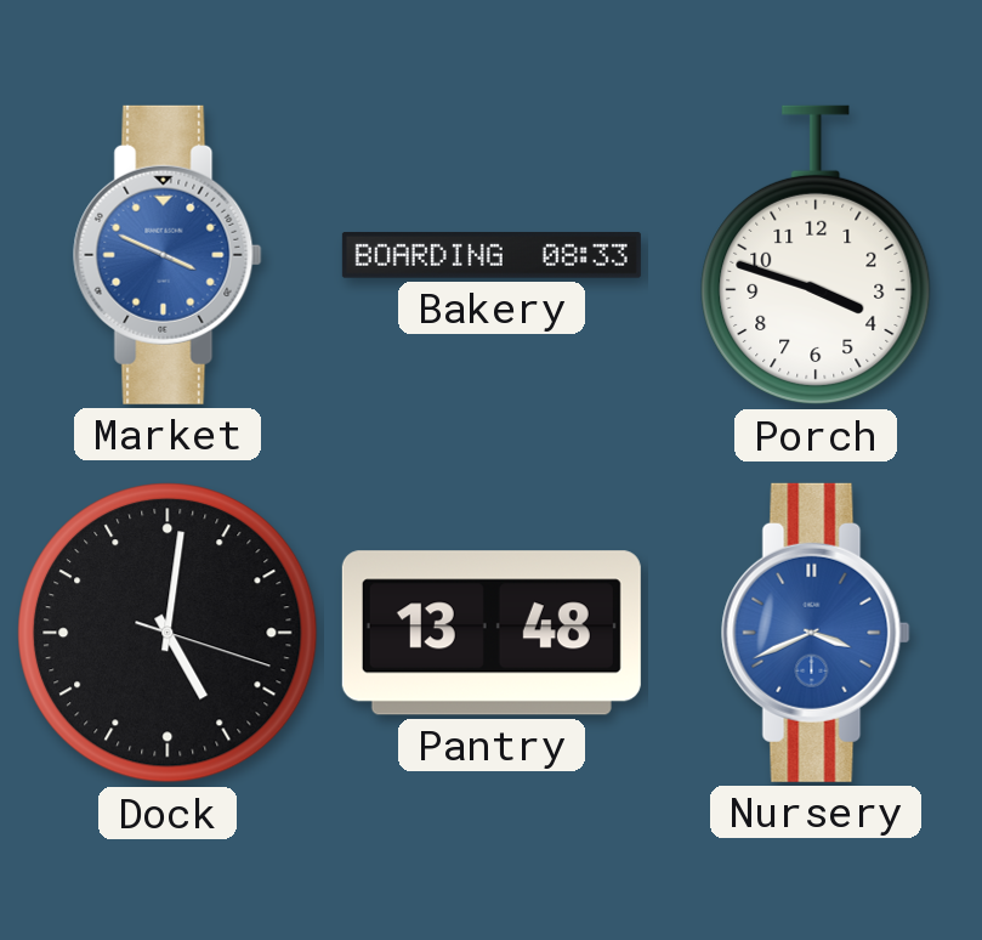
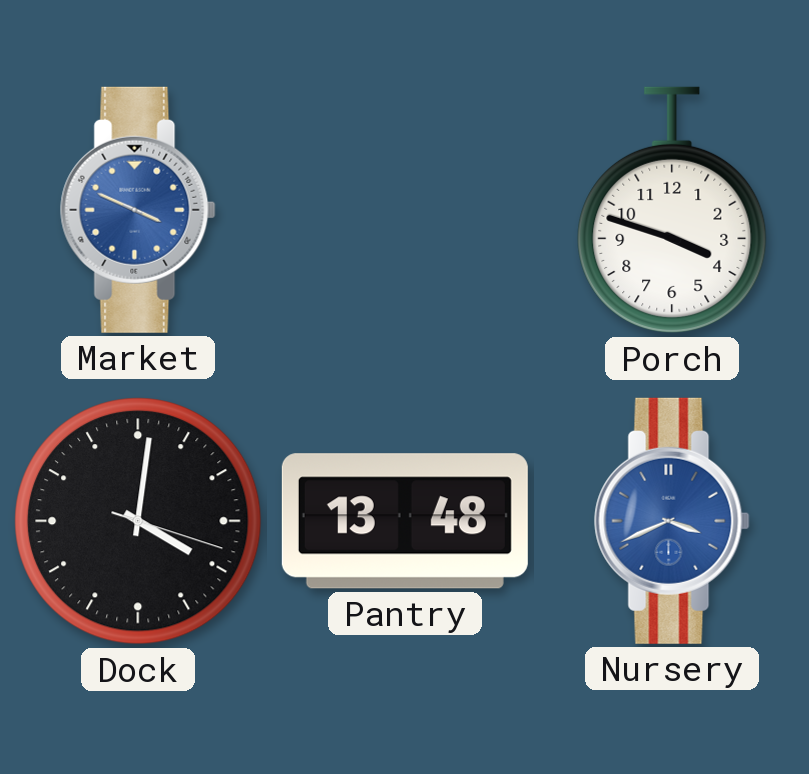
Bakery: 08:33 -> none
Dock: 5:01 -> 4:01
